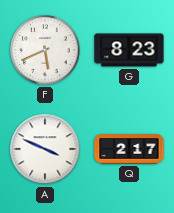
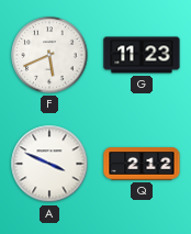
G: 8:23 -> 11:23
Q: 2:17 -> 2:12
